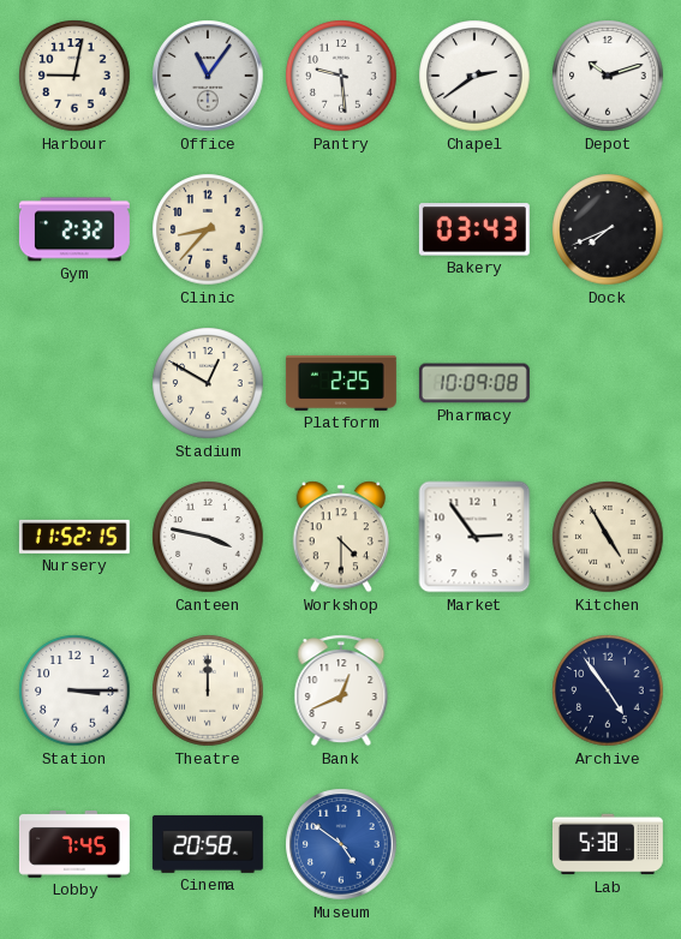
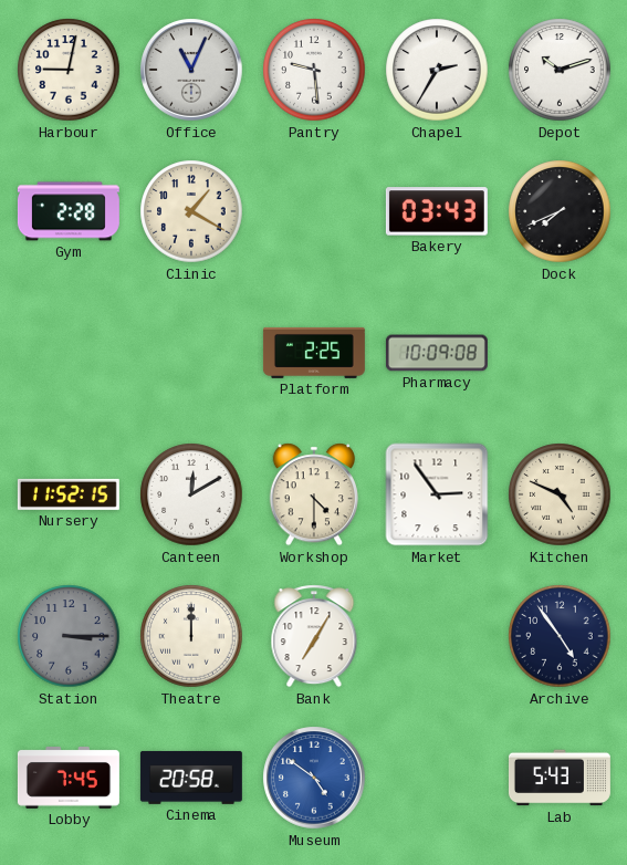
Office: 11:06 -> 11:04
Chapel: 2:39 -> 2:35
Gym: 2:32 -> 2:28
Clinic: 8:37 -> 1:20
Stadium: 12:50 -> none
Canteen: 3:47 -> 12:10
Kitchen: 4:55 -> 4:49
Station dial: white -> grey
Bank: 12:41 -> 7:05
Lab: 5:38 -> 5:43
